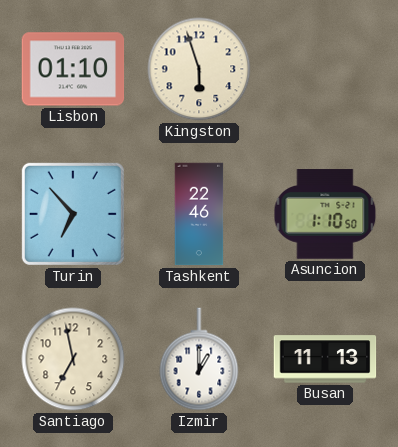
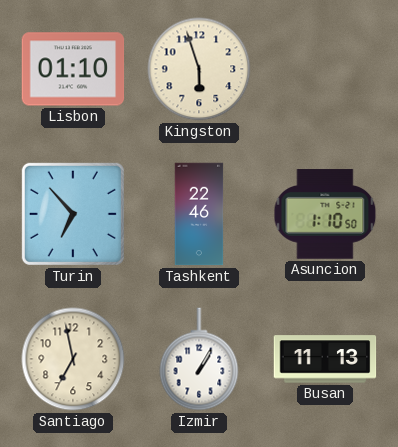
Izmir: 1:00 -> 1:05
